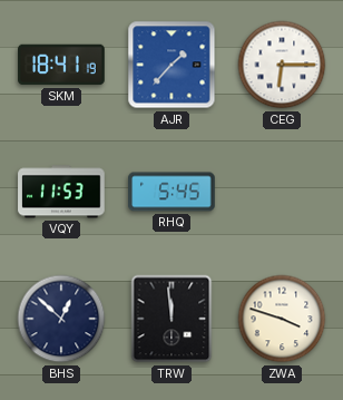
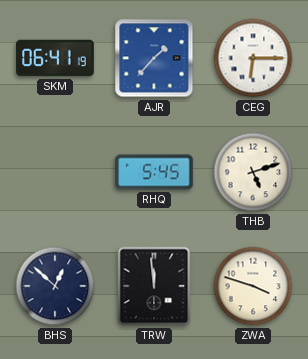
SKM: 18:41 -> 06:41
VQY: 11:53 -> none
THB: none -> 5:12
